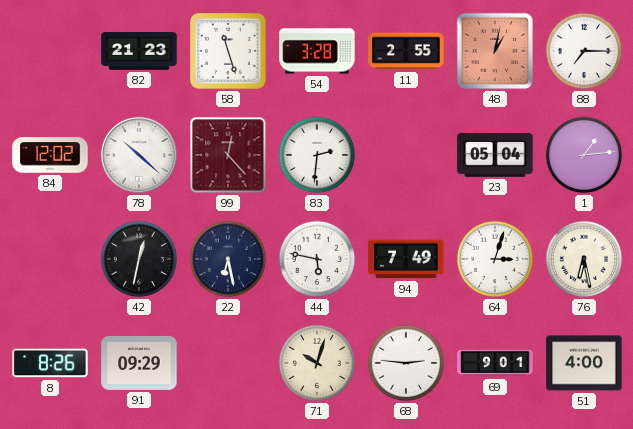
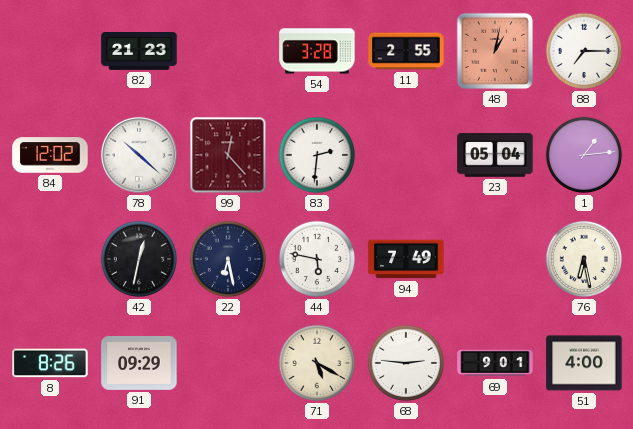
58: 11:27 -> none
64: 3:03 -> none
71: 10:03 -> 5:20
